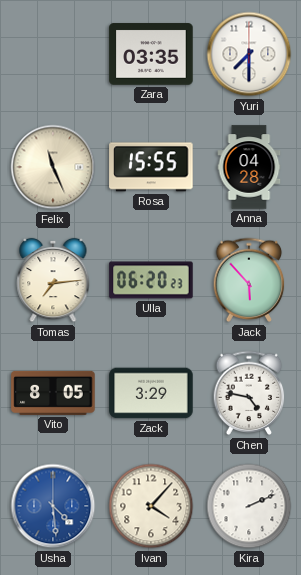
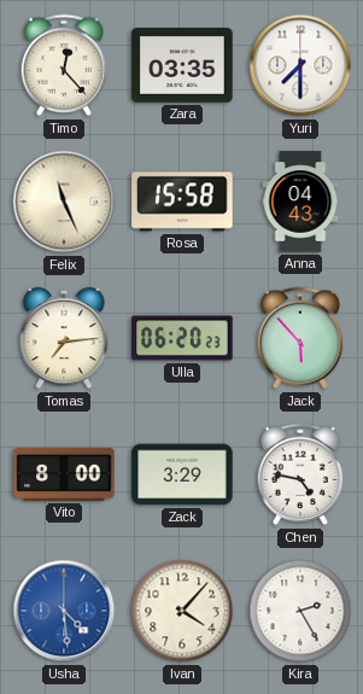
Timo: none -> 12:23
Rosa: 15:55 -> 15:58
Anna: 04:28 -> 04:43
Vito: 8:05 -> 8:00
Kira: 2:11 -> 2:25
